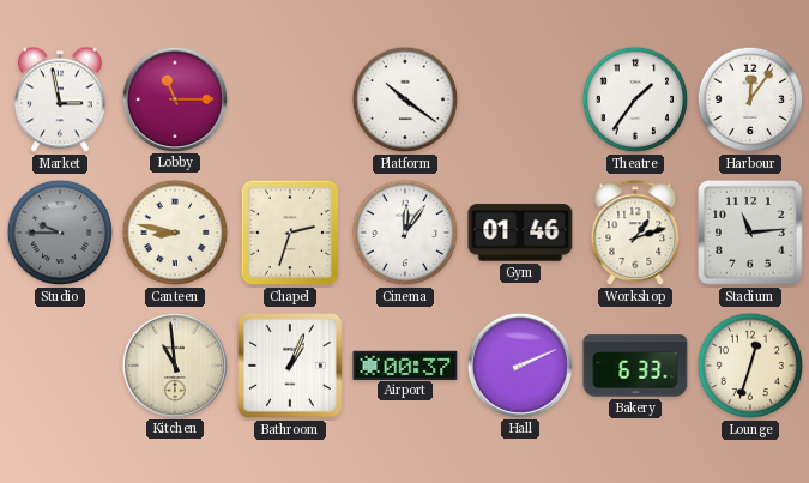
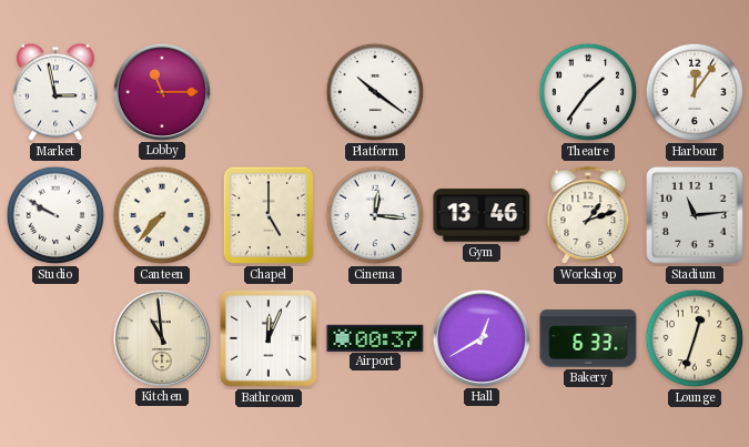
Studio: 9:45 -> 9:50
Studio dial: grey -> white
Canteen: 8:47 -> 7:37
Chapel: 2:33 -> 5:00
Cinema: 12:06 -> 12:16
Gym: 01:46 -> 13:46
Bathroom: 1:04 -> 12:04
Hall: 2:11 -> 12:40
